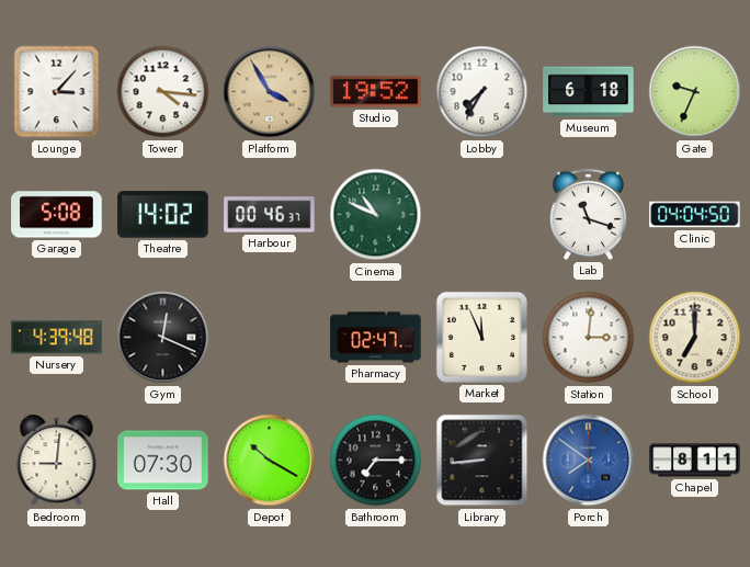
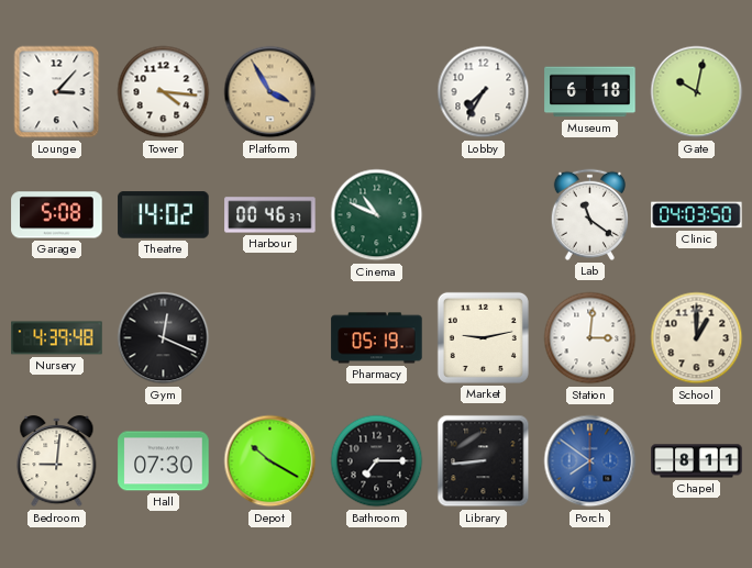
Studio: 19:52 -> none
Gate: 9:34 -> 10:02
Lab: 11:18 -> 11:21
Clinic: 04:04 -> 04:03
Pharmacy: 02:47 -> 05:19
Market: 11:56 -> 9:13
School: 7:00 -> 1:00
